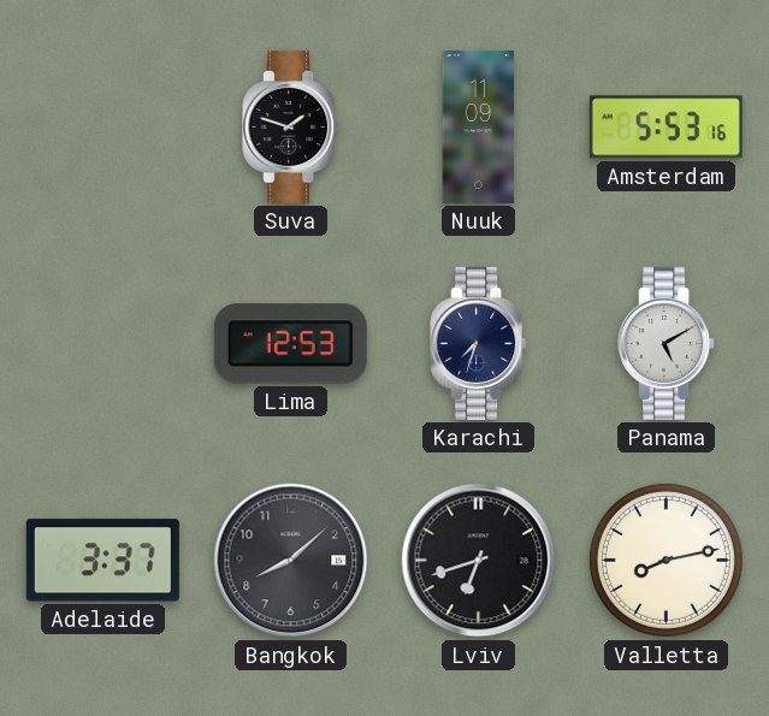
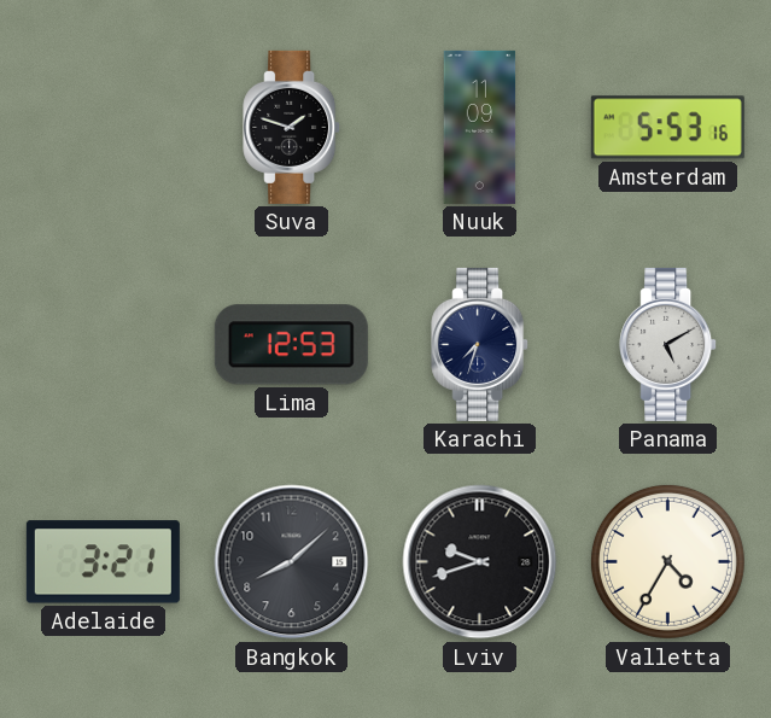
Adelaide: 3:37 -> 3:21
Lviv: 6:42 -> 9:42
Valletta: 8:13 -> 4:35
